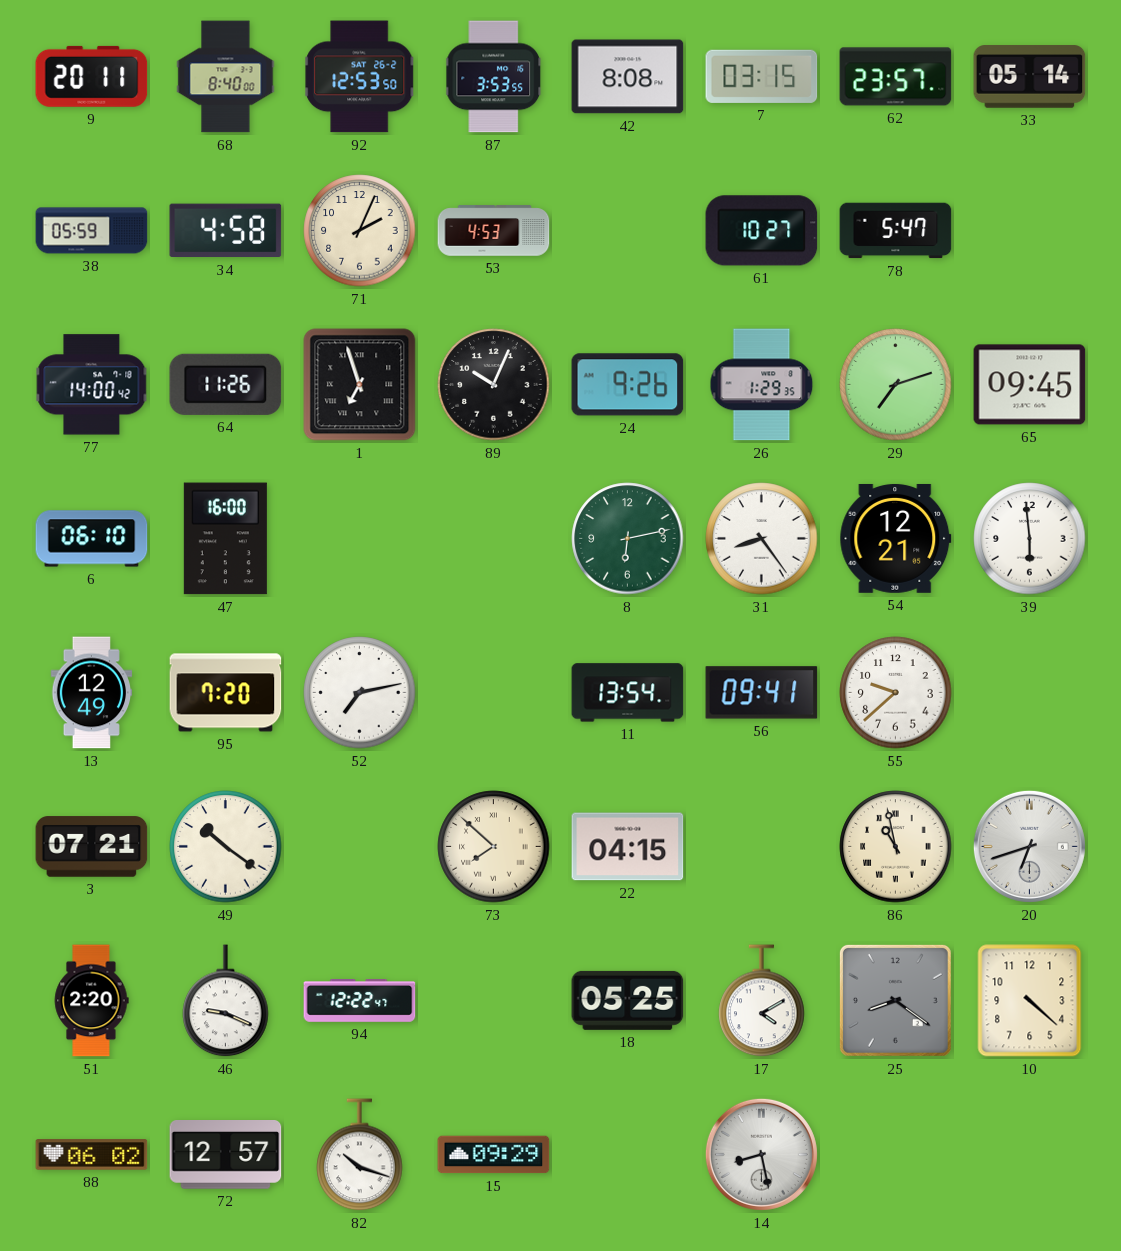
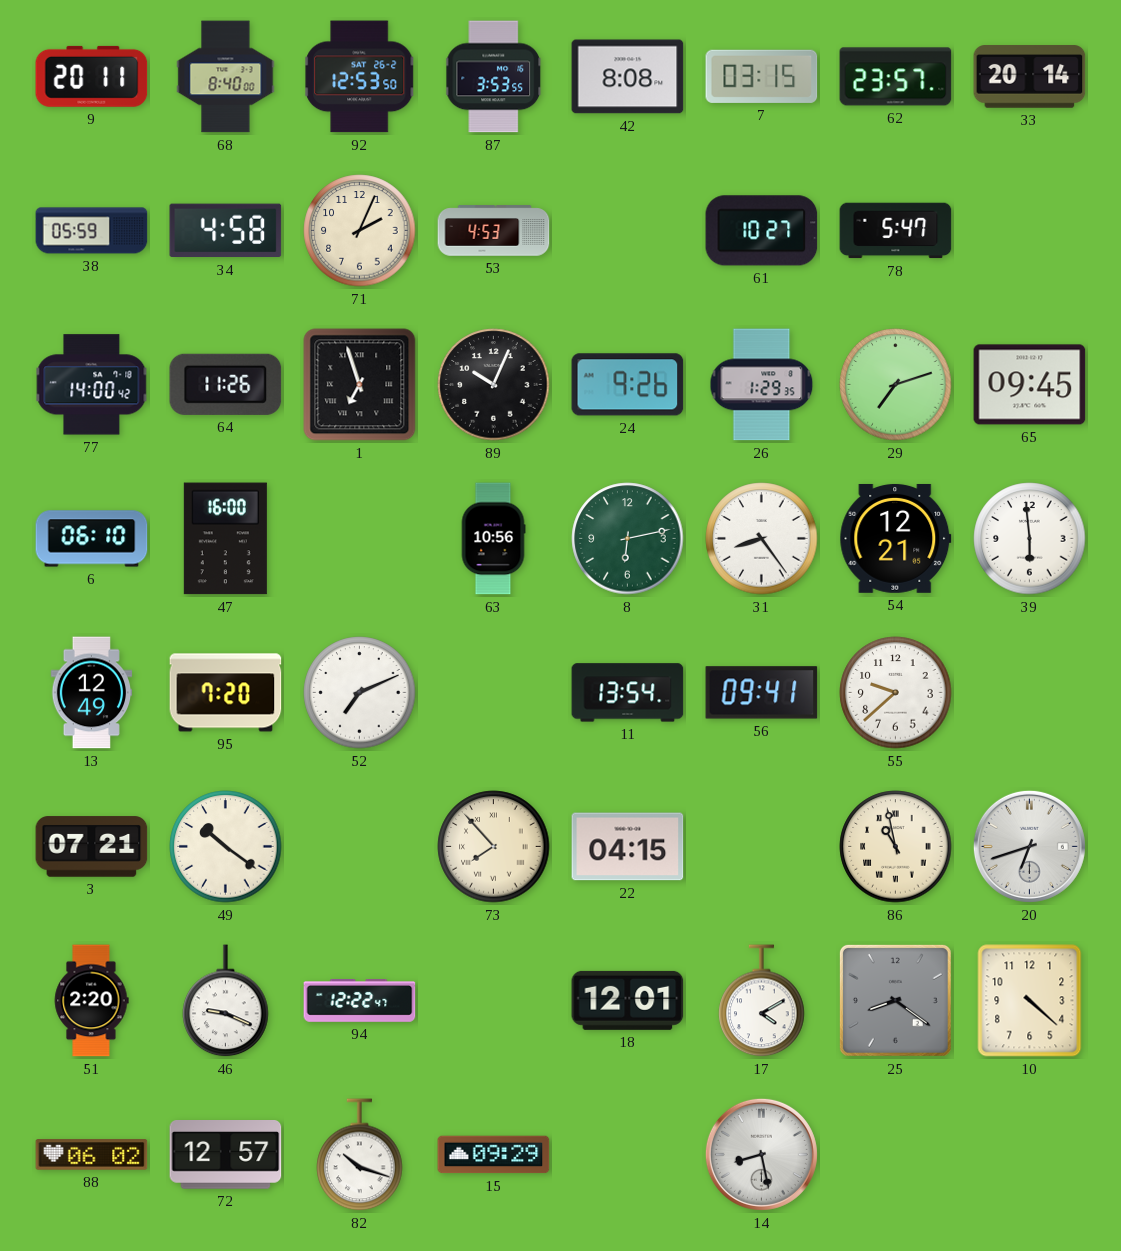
33: 05:14 -> 20:14
63: none -> 10:56
52: 7:13 -> 7:11
73: 7:52 -> 7:53
18: 05:25 -> 12:01
